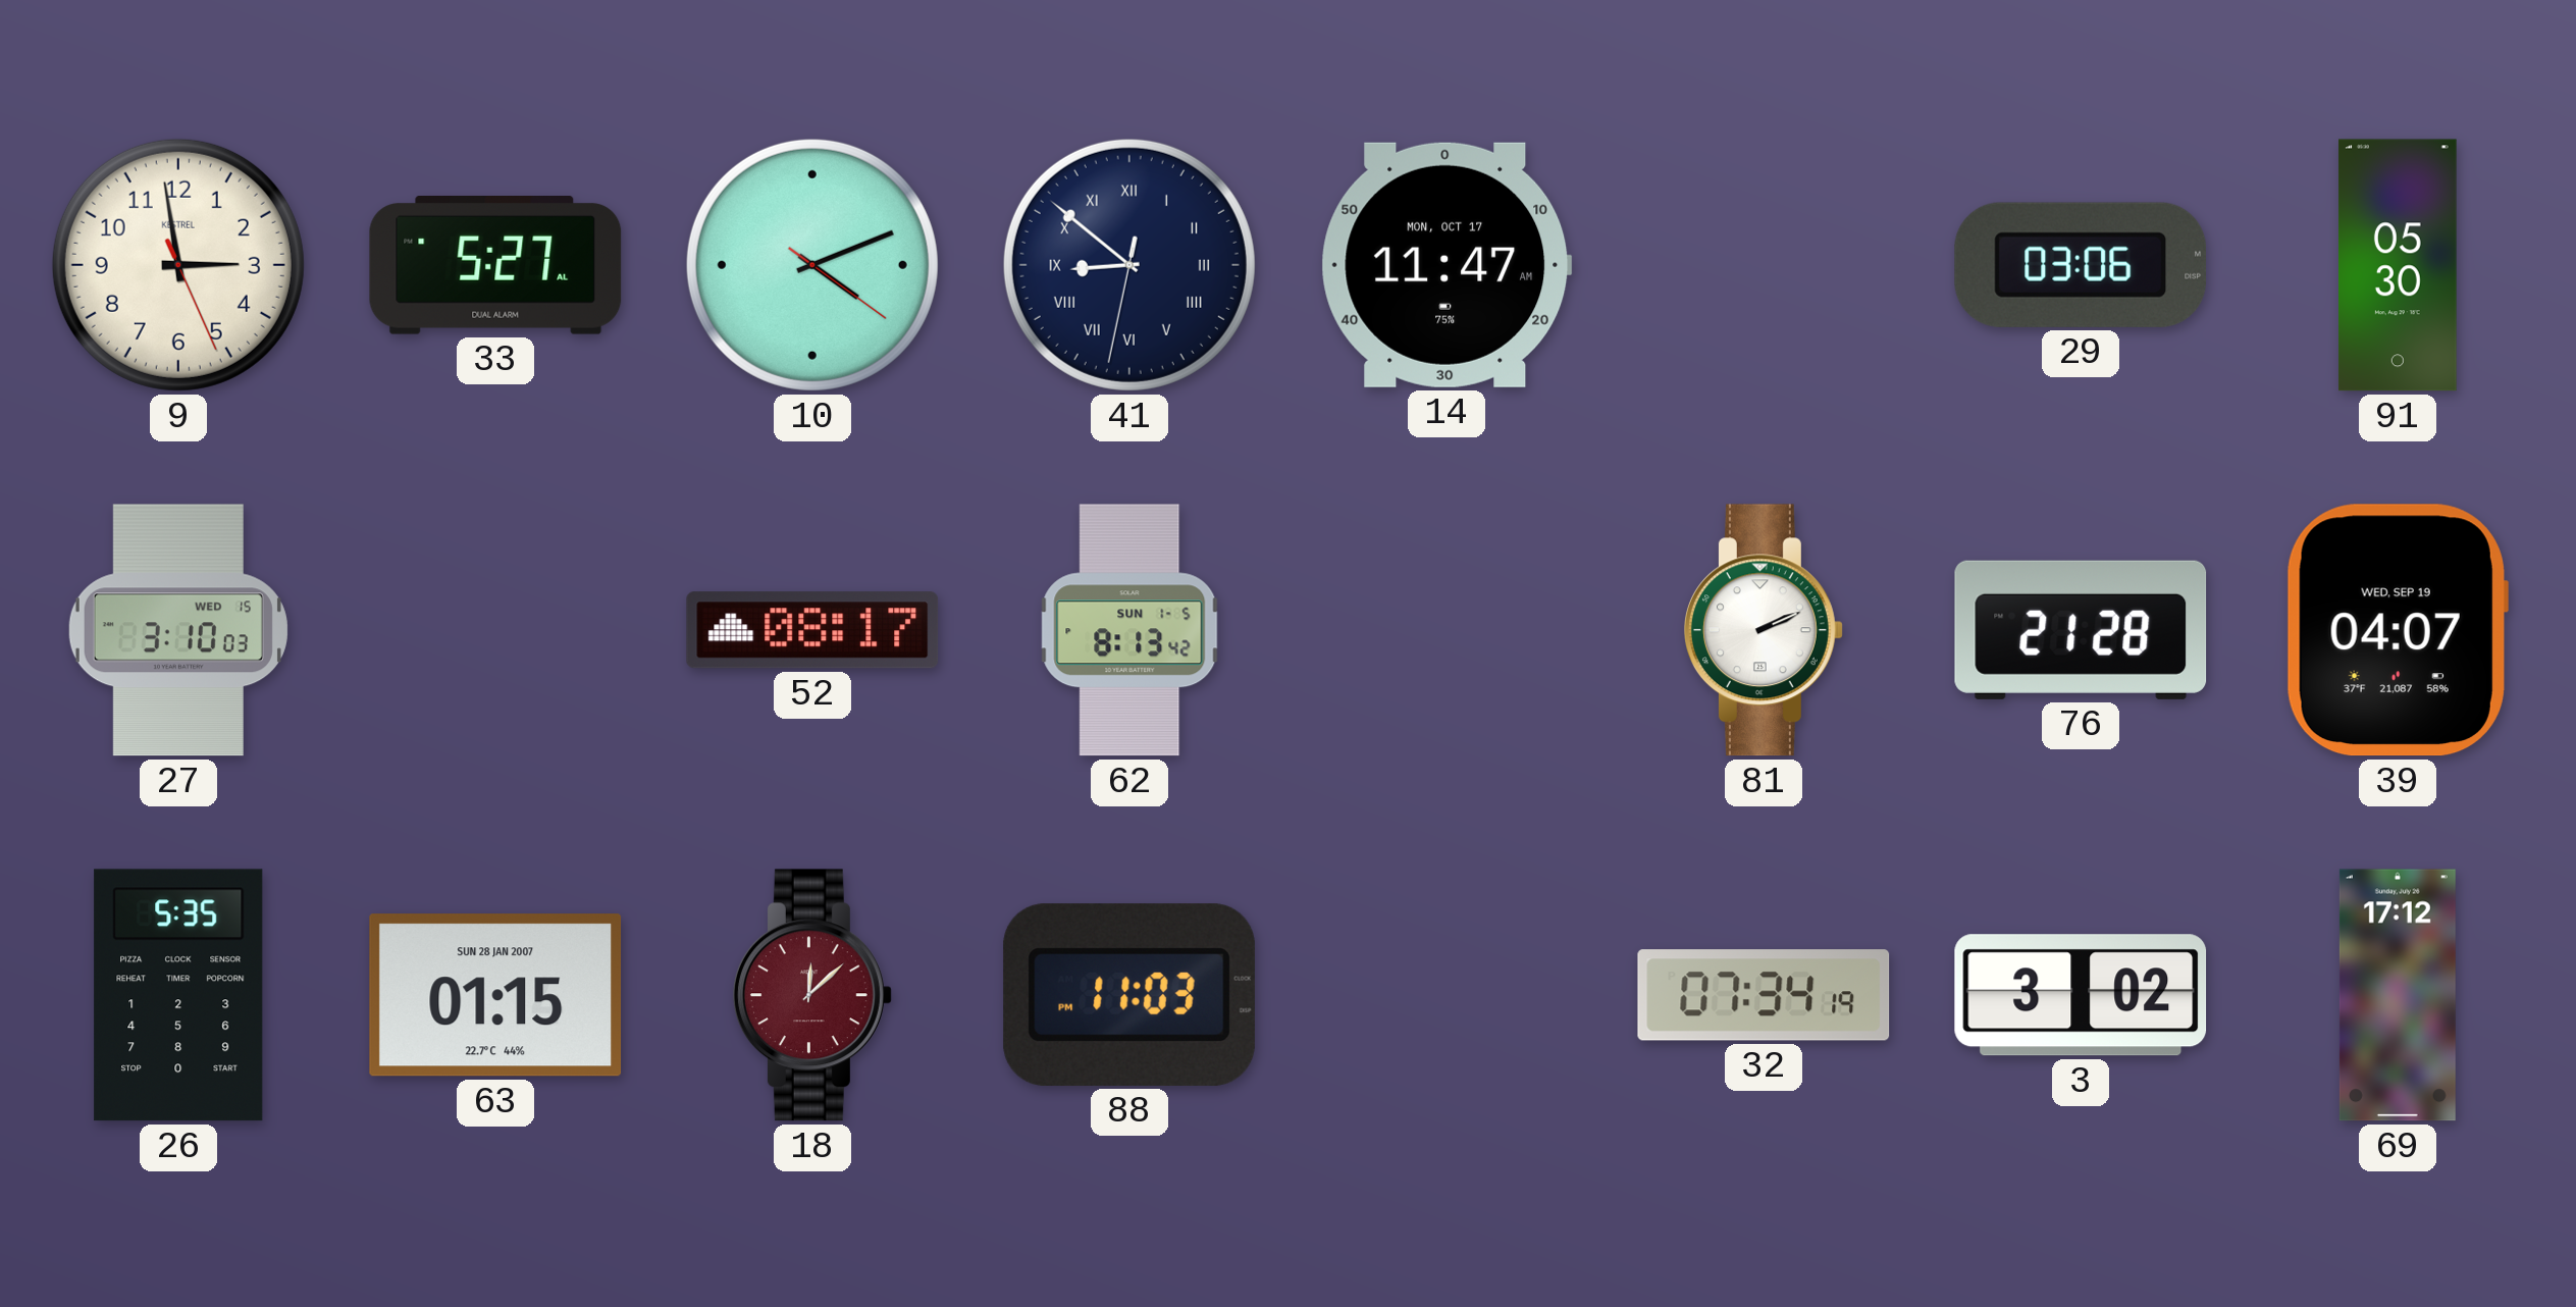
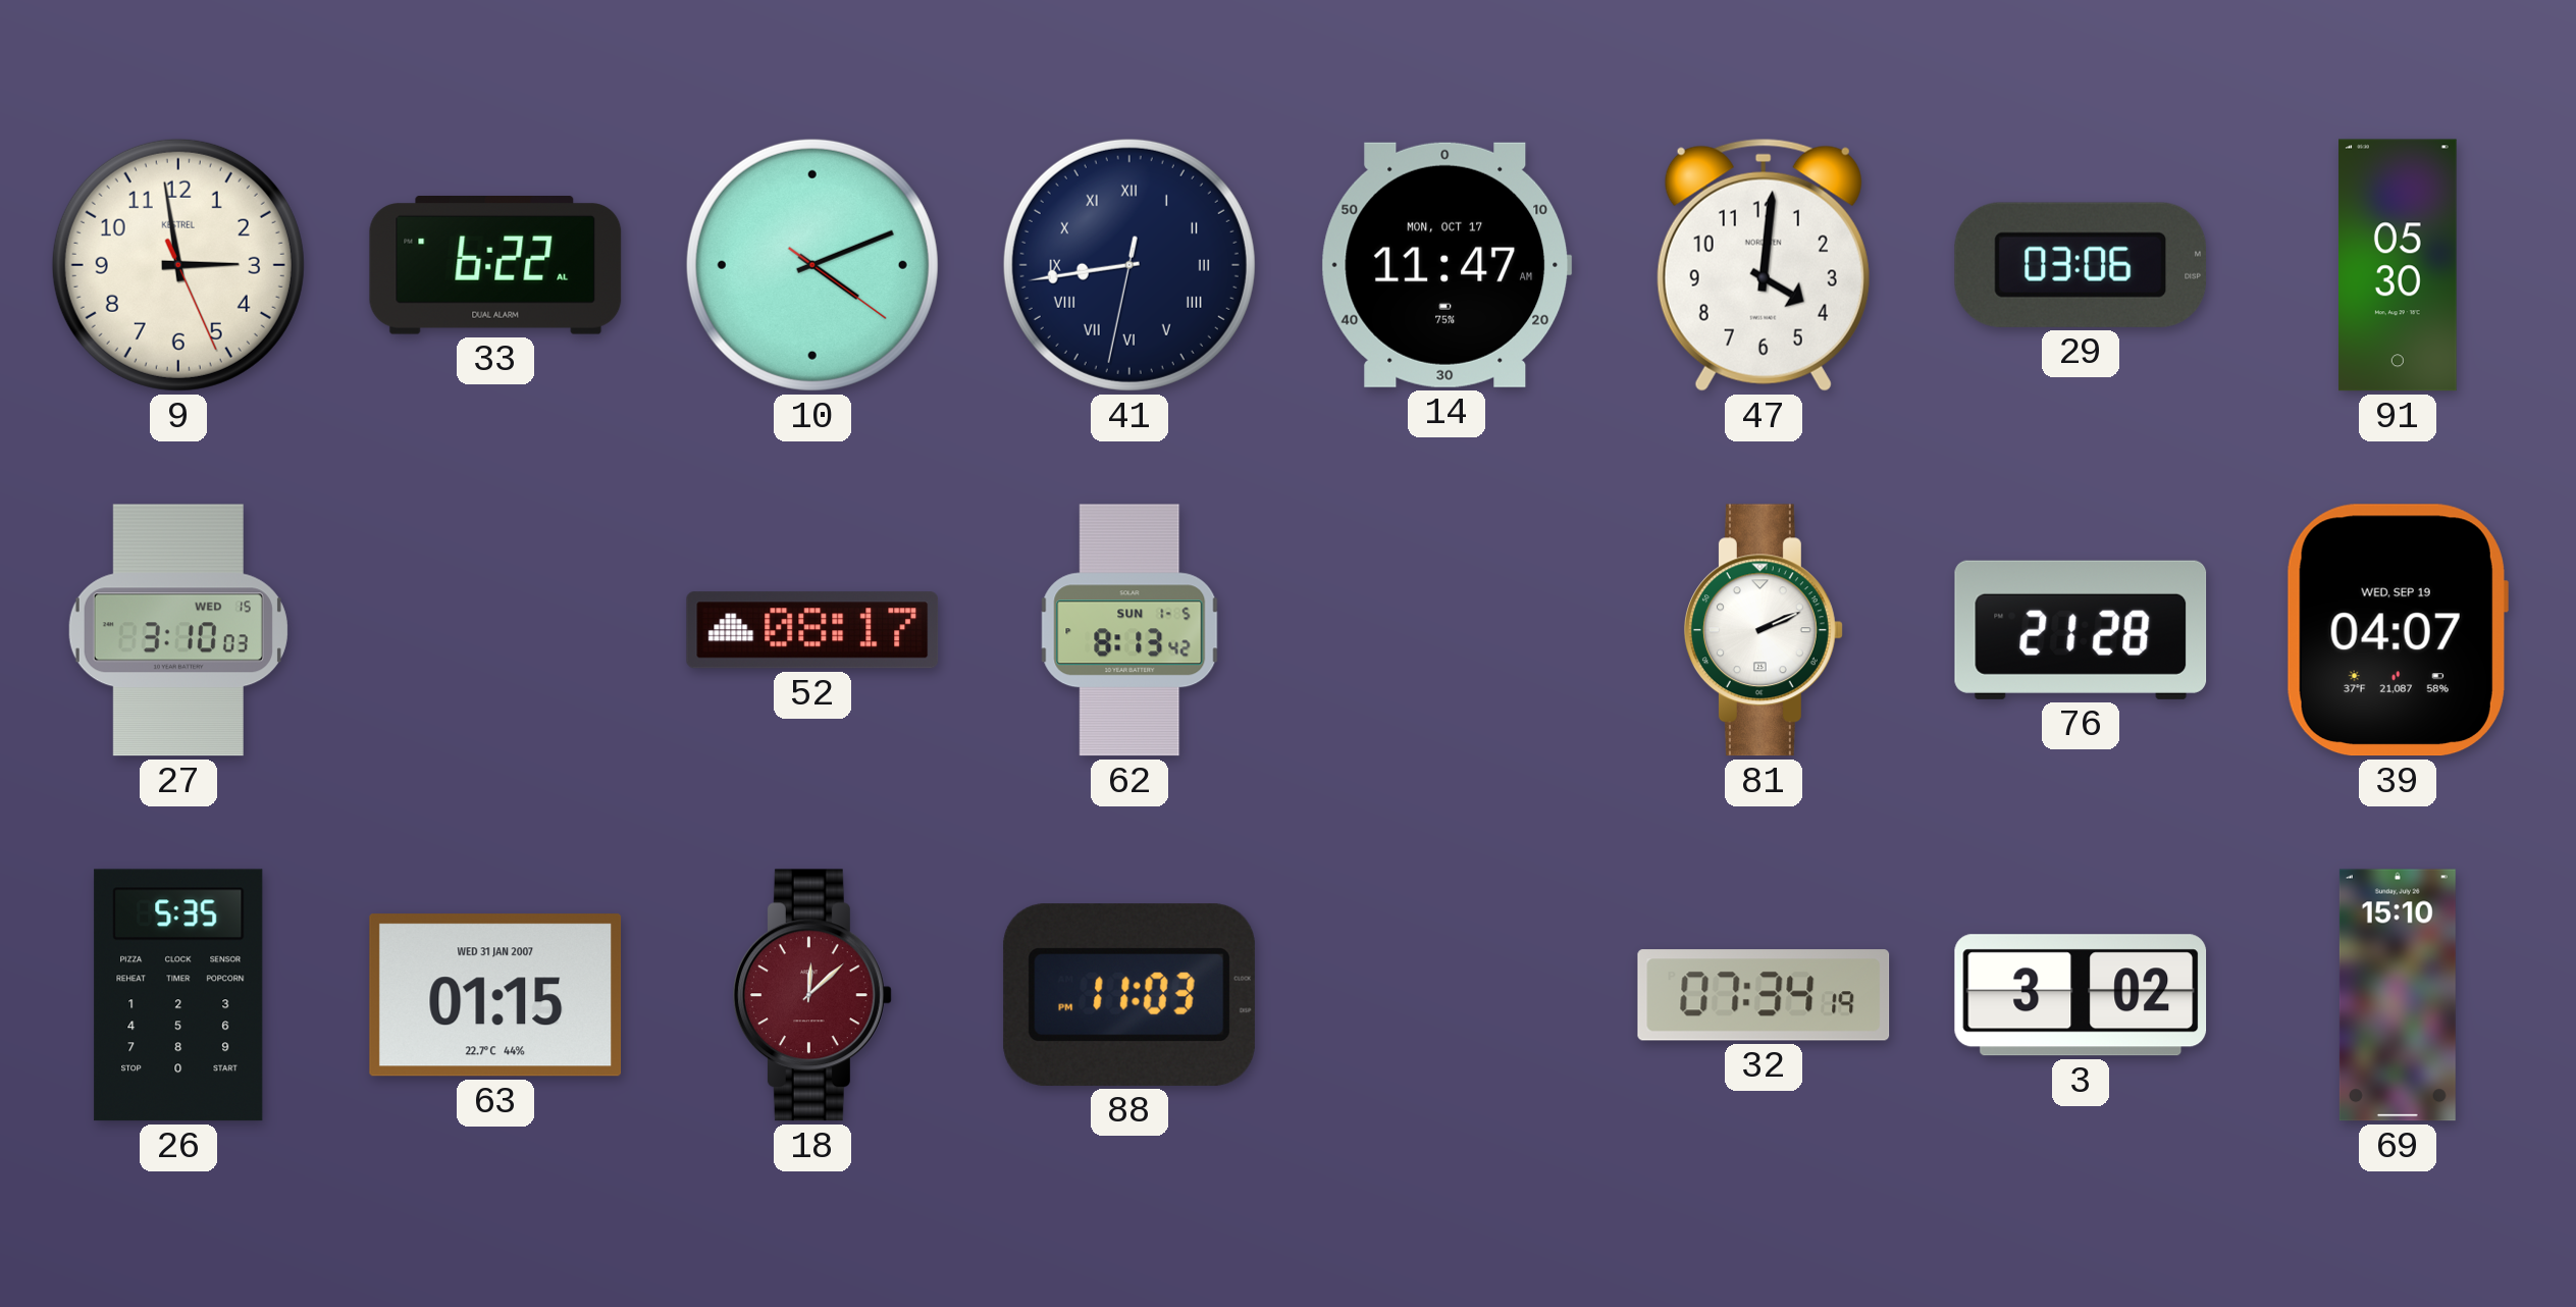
33: 5:27 -> 6:22
41: 8:51 -> 8:43
47: none -> 4:01
63 date: SUN 28 JAN 2007 -> WED 31 JAN 2007
69: 17:12 -> 15:10
